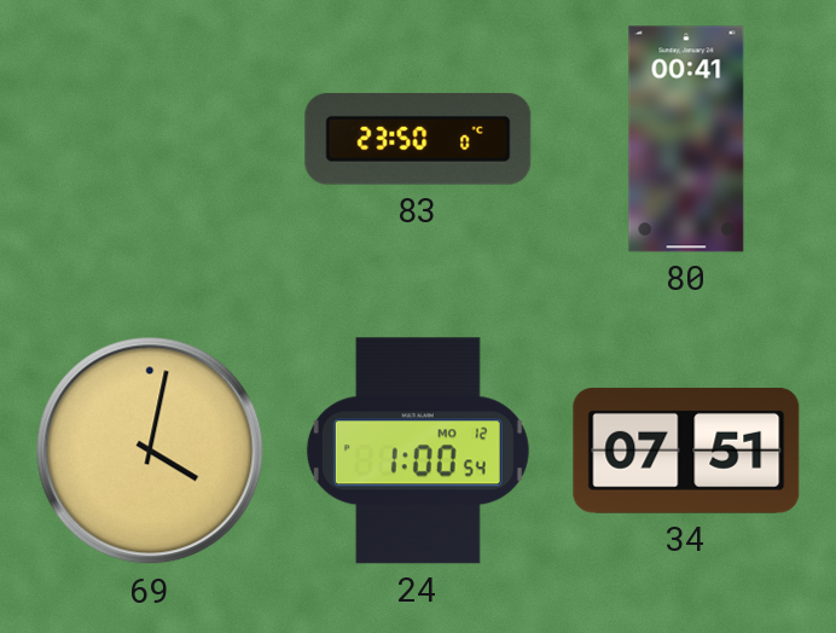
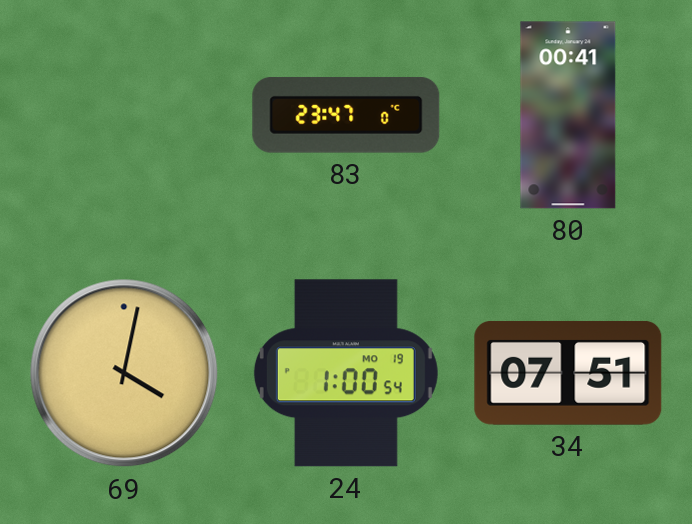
83: 23:50 -> 23:47
24 date: MO 12 -> MO 19
